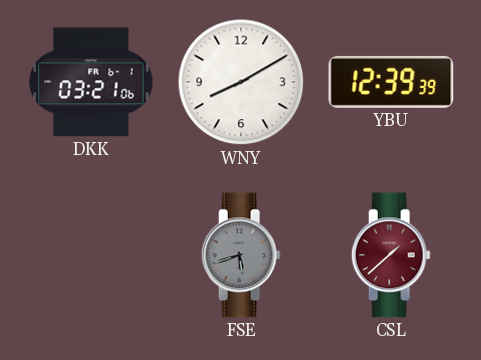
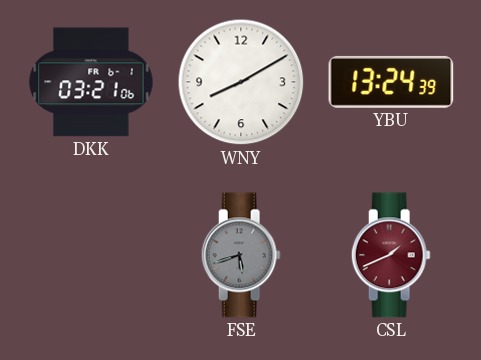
YBU: 12:39 -> 13:24
CSL: 1:38 -> 1:41
